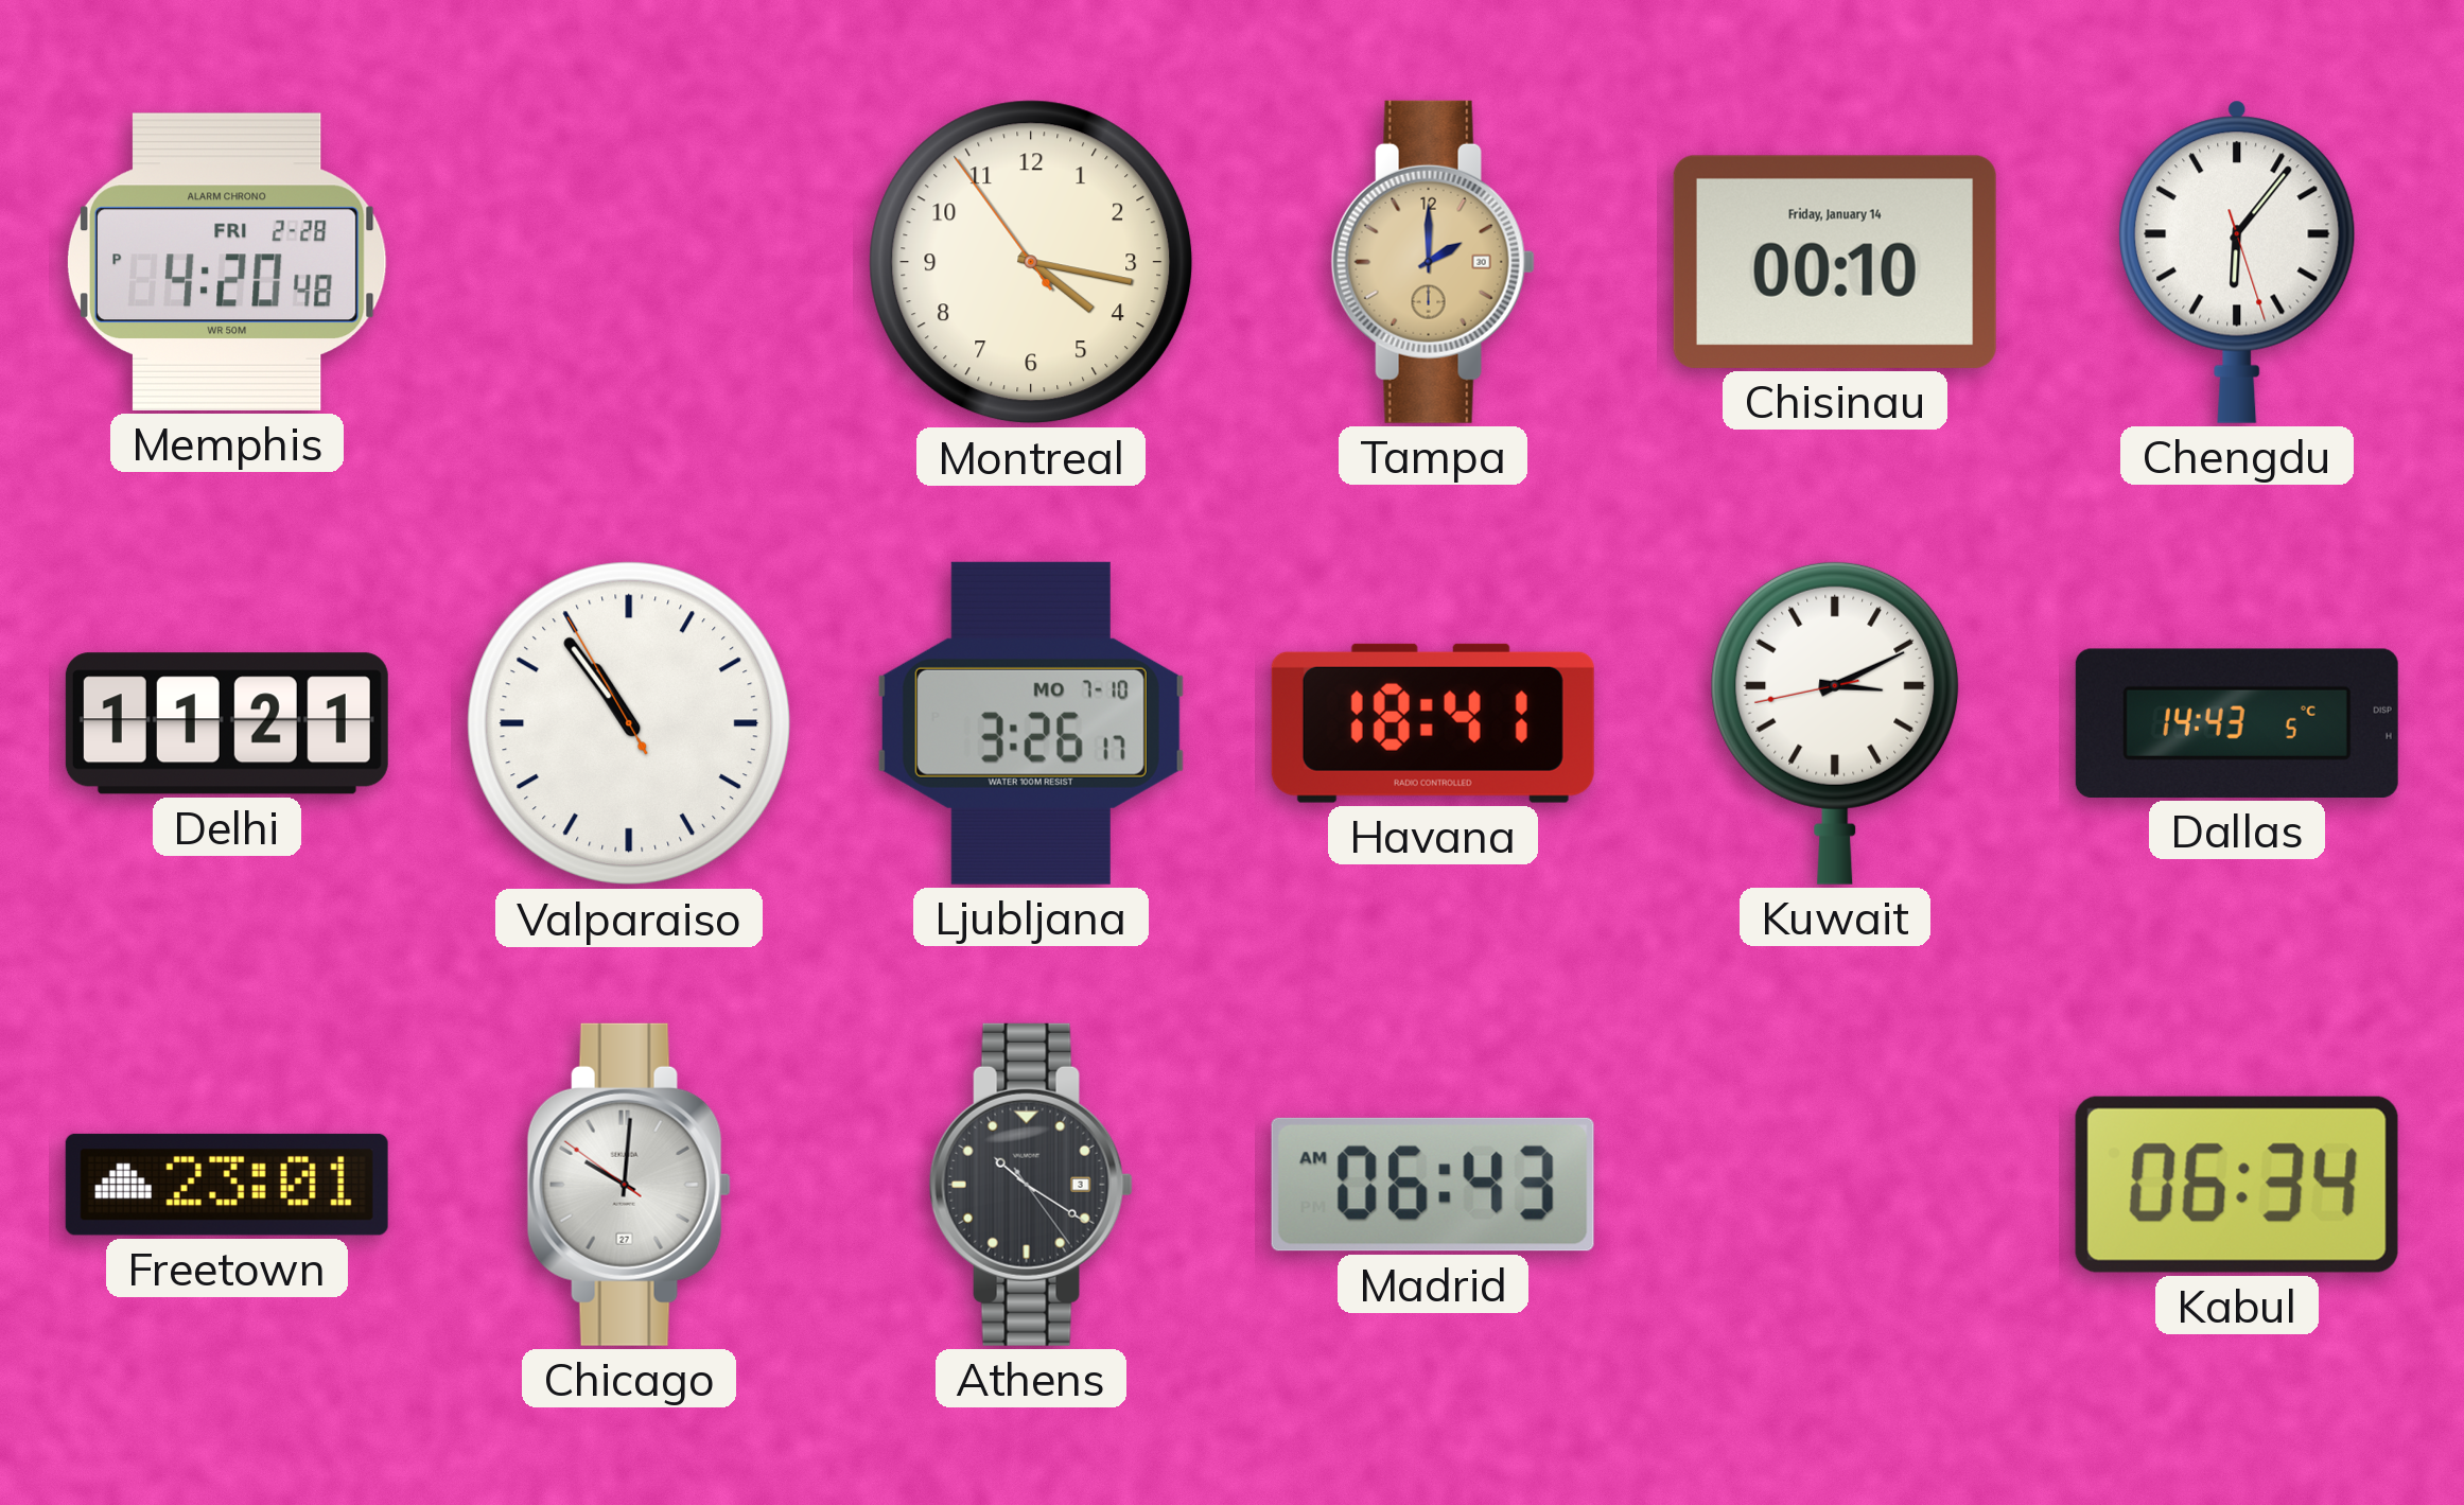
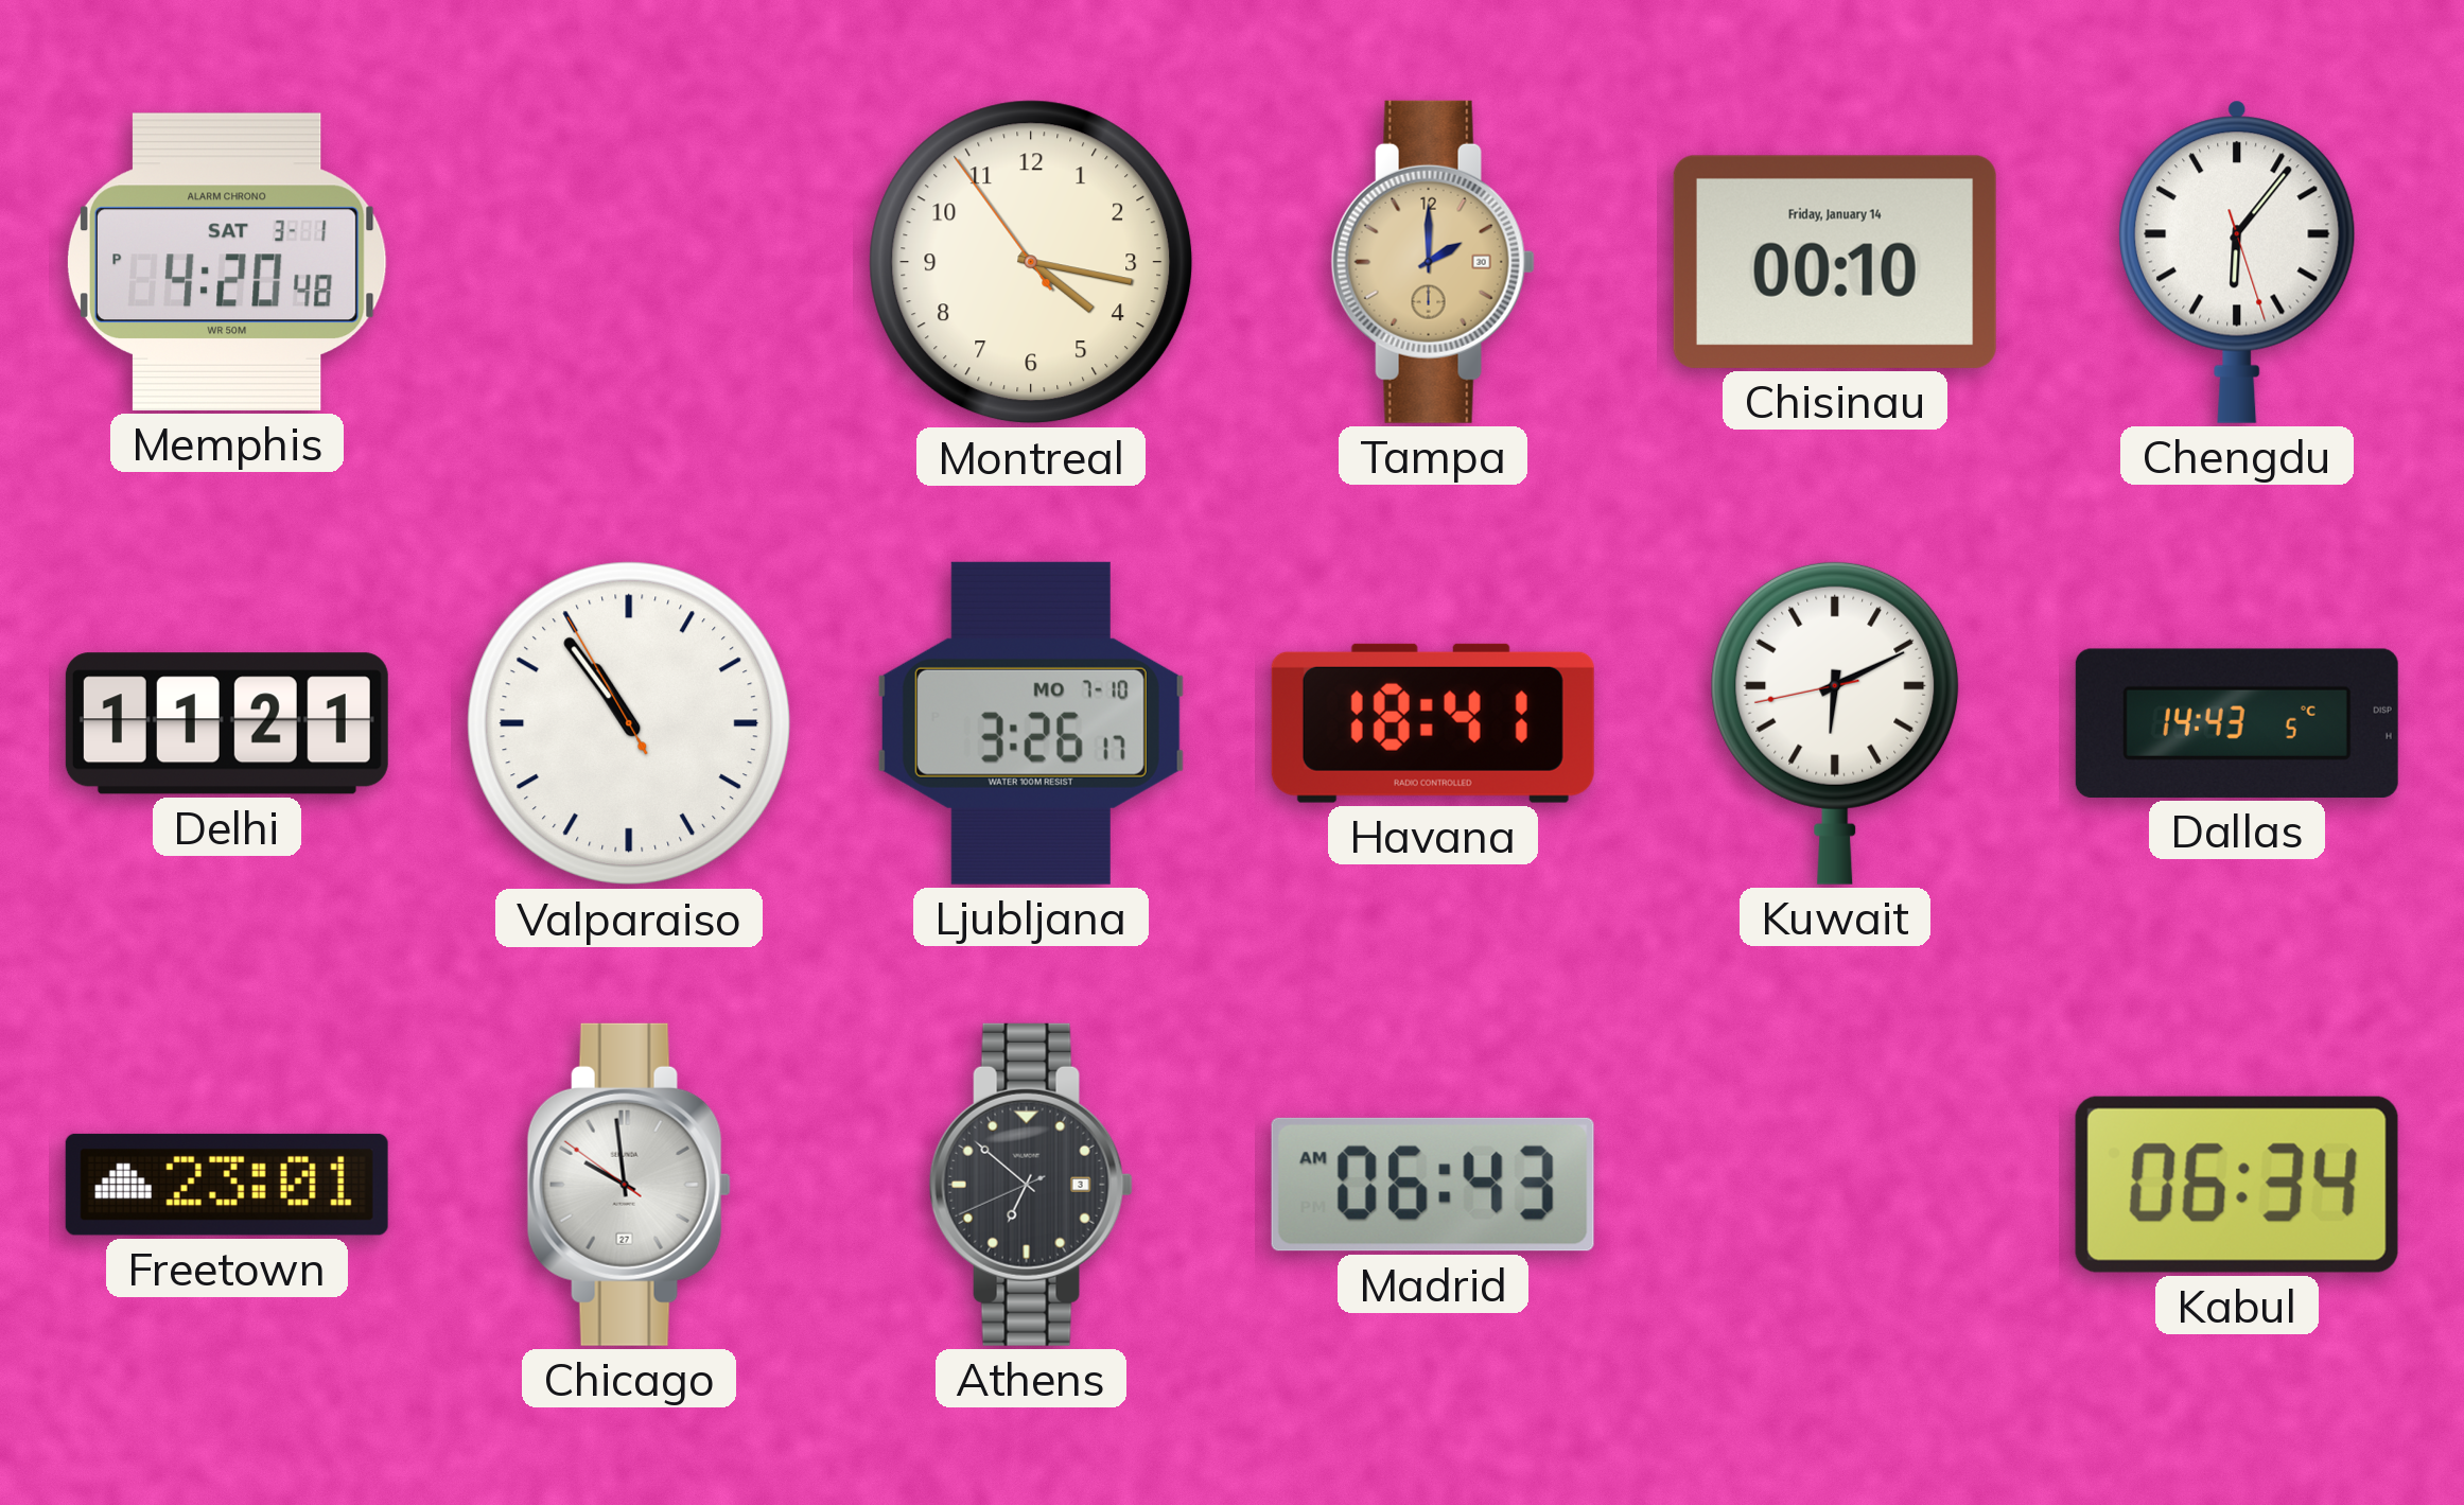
Memphis date: FRI 2-28 -> SAT 3-1
Kuwait: 3:10 -> 6:10
Chicago: 10:00 -> 9:58
Athens: 10:20 -> 6:51
